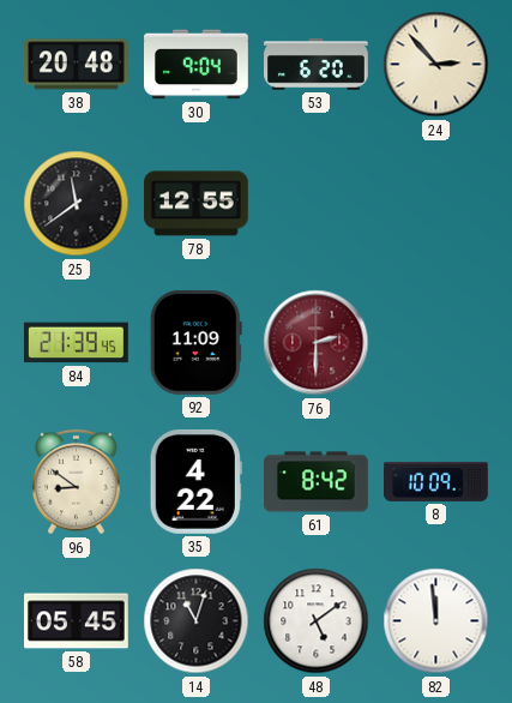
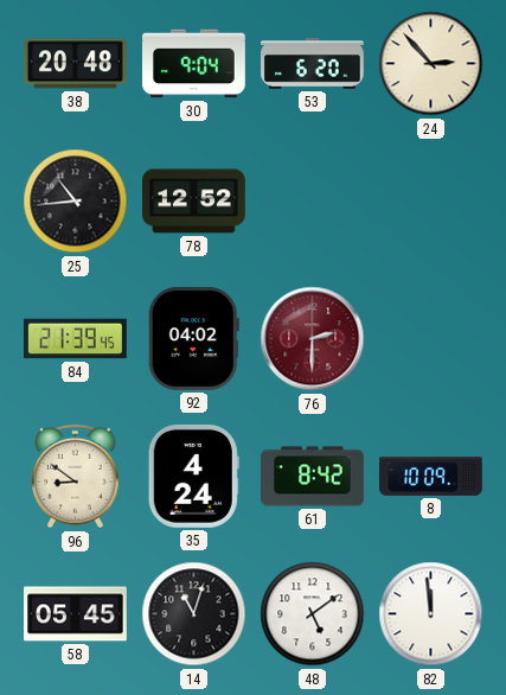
25: 11:39 -> 10:44
78: 12:55 -> 12:52
92: 11:09 -> 04:02
35: 4:22 -> 4:24
